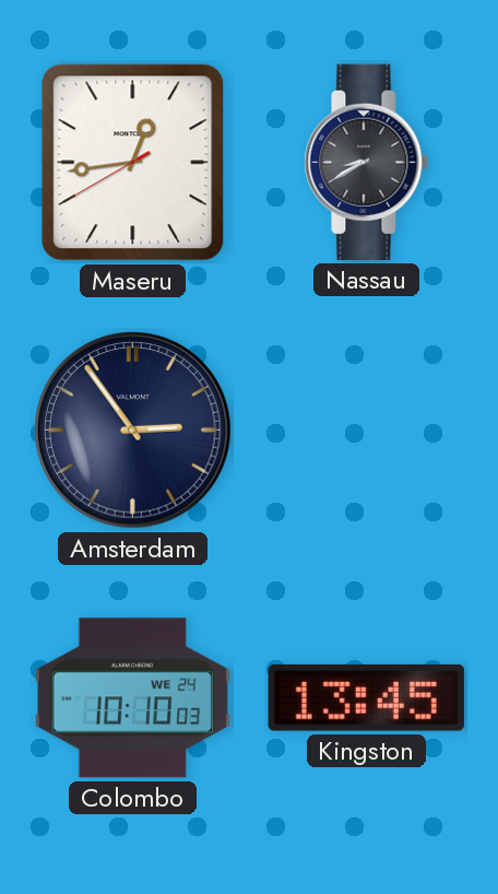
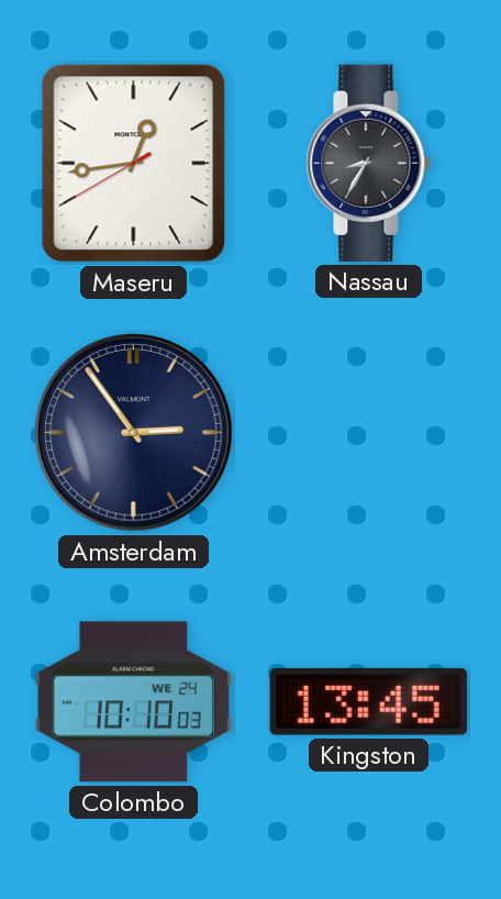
Nassau: 8:40 -> 8:35
